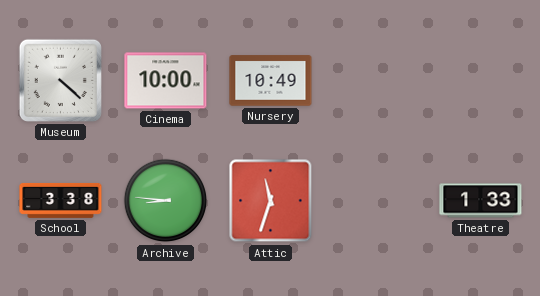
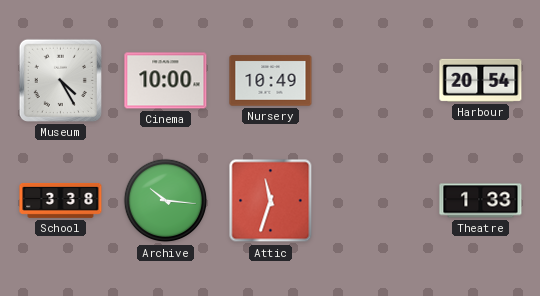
Museum: 4:22 -> 4:25
Harbour: none -> 20:54
Archive: 8:46 -> 10:16
